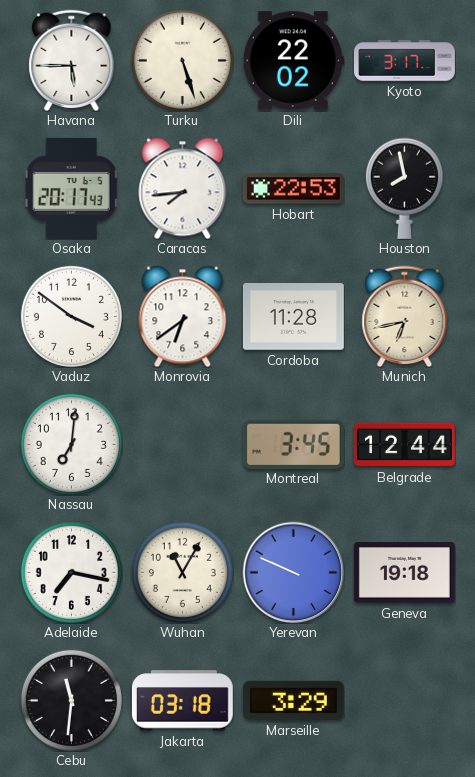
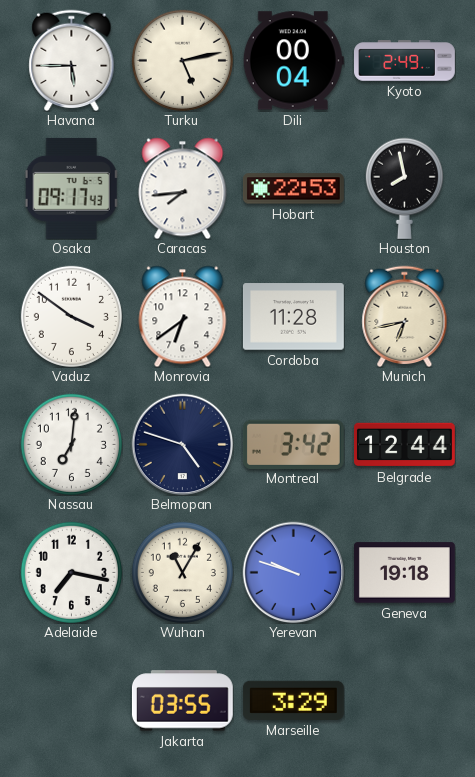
Turku: 5:27 -> 5:13
Dili: 22:02 -> 00:04
Kyoto: 3:17 -> 2:49
Osaka: 20:17 -> 09:17
Belmopan: none -> 4:48
Montreal: 3:45 -> 3:42
Yerevan: 9:49 -> 9:48
Cebu: 11:31 -> none
Jakarta: 03:18 -> 03:55
